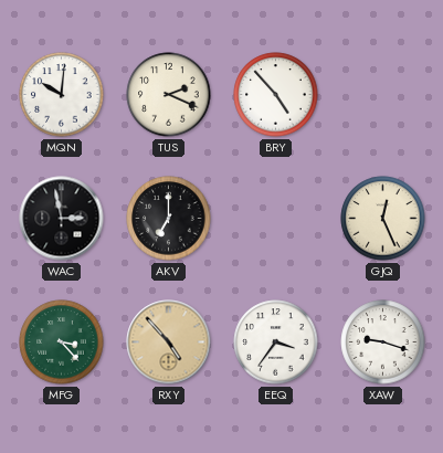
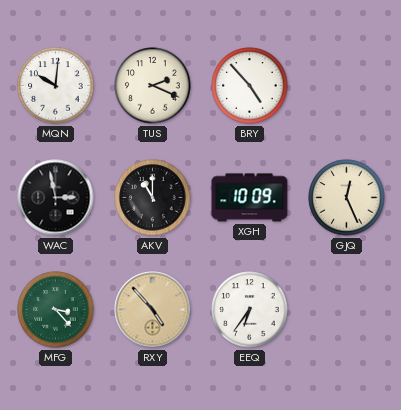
AKV: 7:00 -> 11:00
XGH: none -> 10:09
EEQ: 3:36 -> 6:36
XAW: 9:18 -> none
